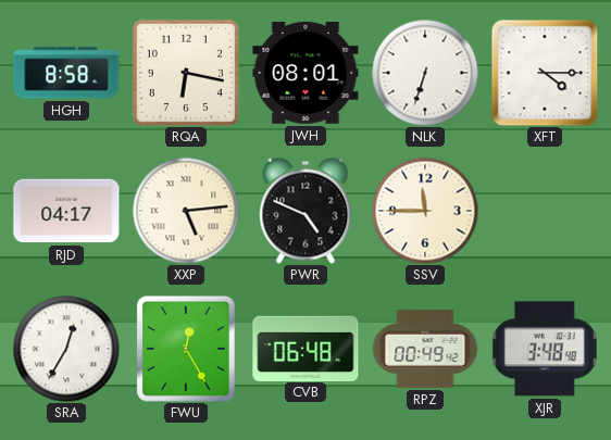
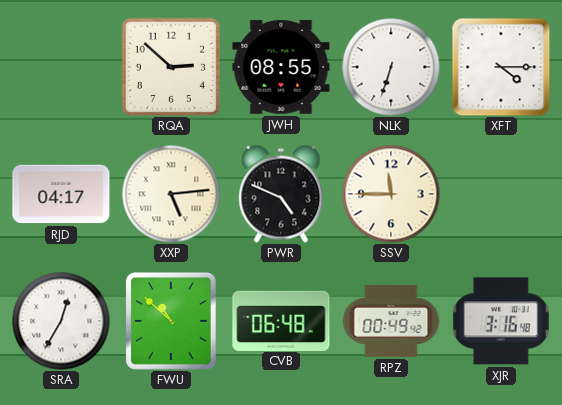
HGH: 8:58 -> none
RQA: 6:17 -> 2:52
JWH: 08:01 -> 08:55
FWU: 12:25 -> 10:52
XJR: 3:48 -> 3:16
